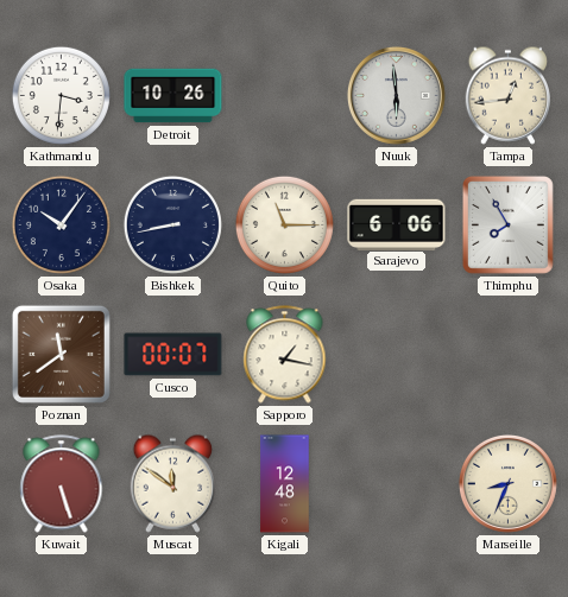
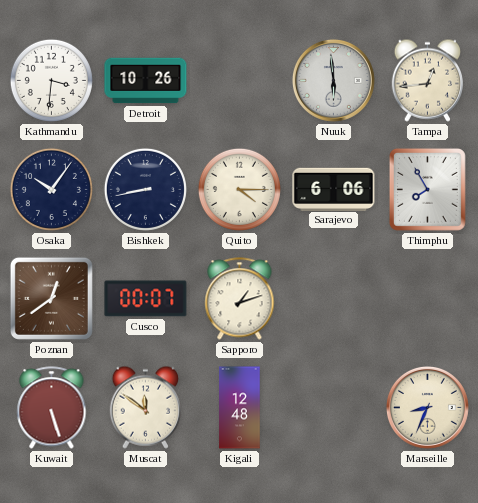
Quito: 11:15 -> 4:15
Poznan: 11:39 -> 12:39
Sapporo: 1:17 -> 1:12
